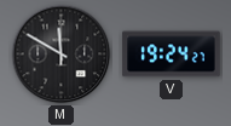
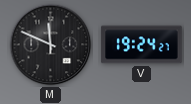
M: 11:50 -> 11:49
